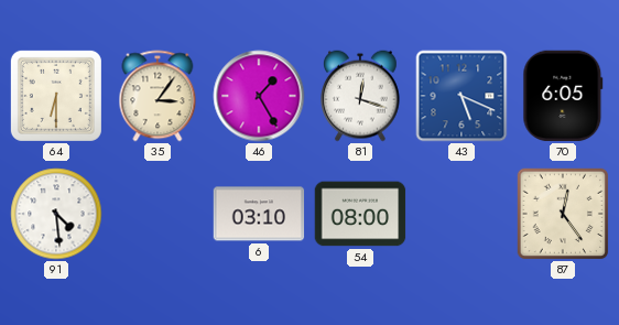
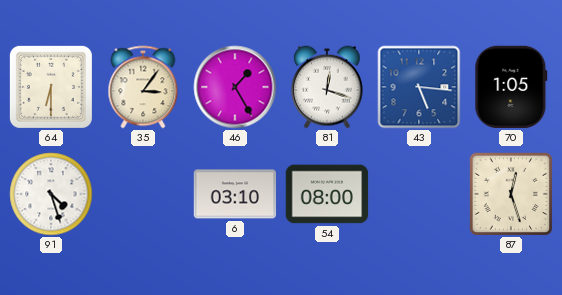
43: 5:19 -> 5:16
70: 6:05 -> 1:05
91: 4:29 -> 4:27
87: 12:24 -> 12:27
